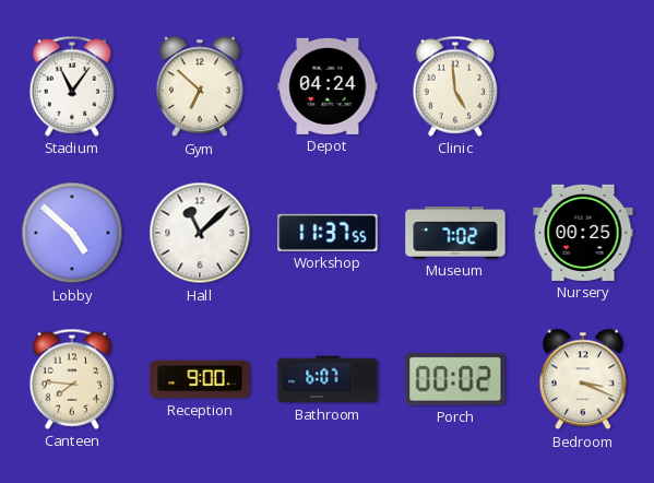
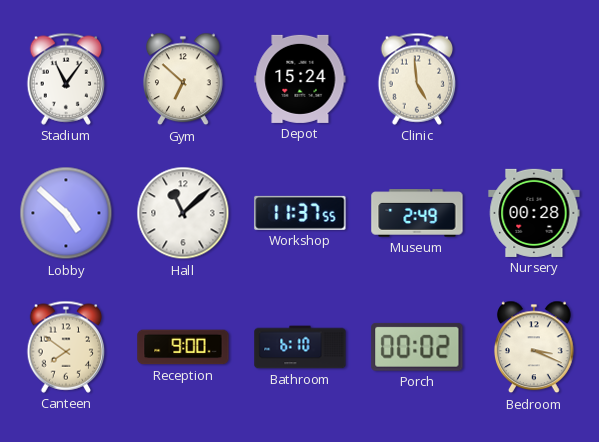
Depot: 04:24 -> 15:24
Museum: 7:02 -> 2:49
Nursery: 00:25 -> 00:28
Canteen: 7:46 -> 7:51
Bathroom: 6:07 -> 6:10
